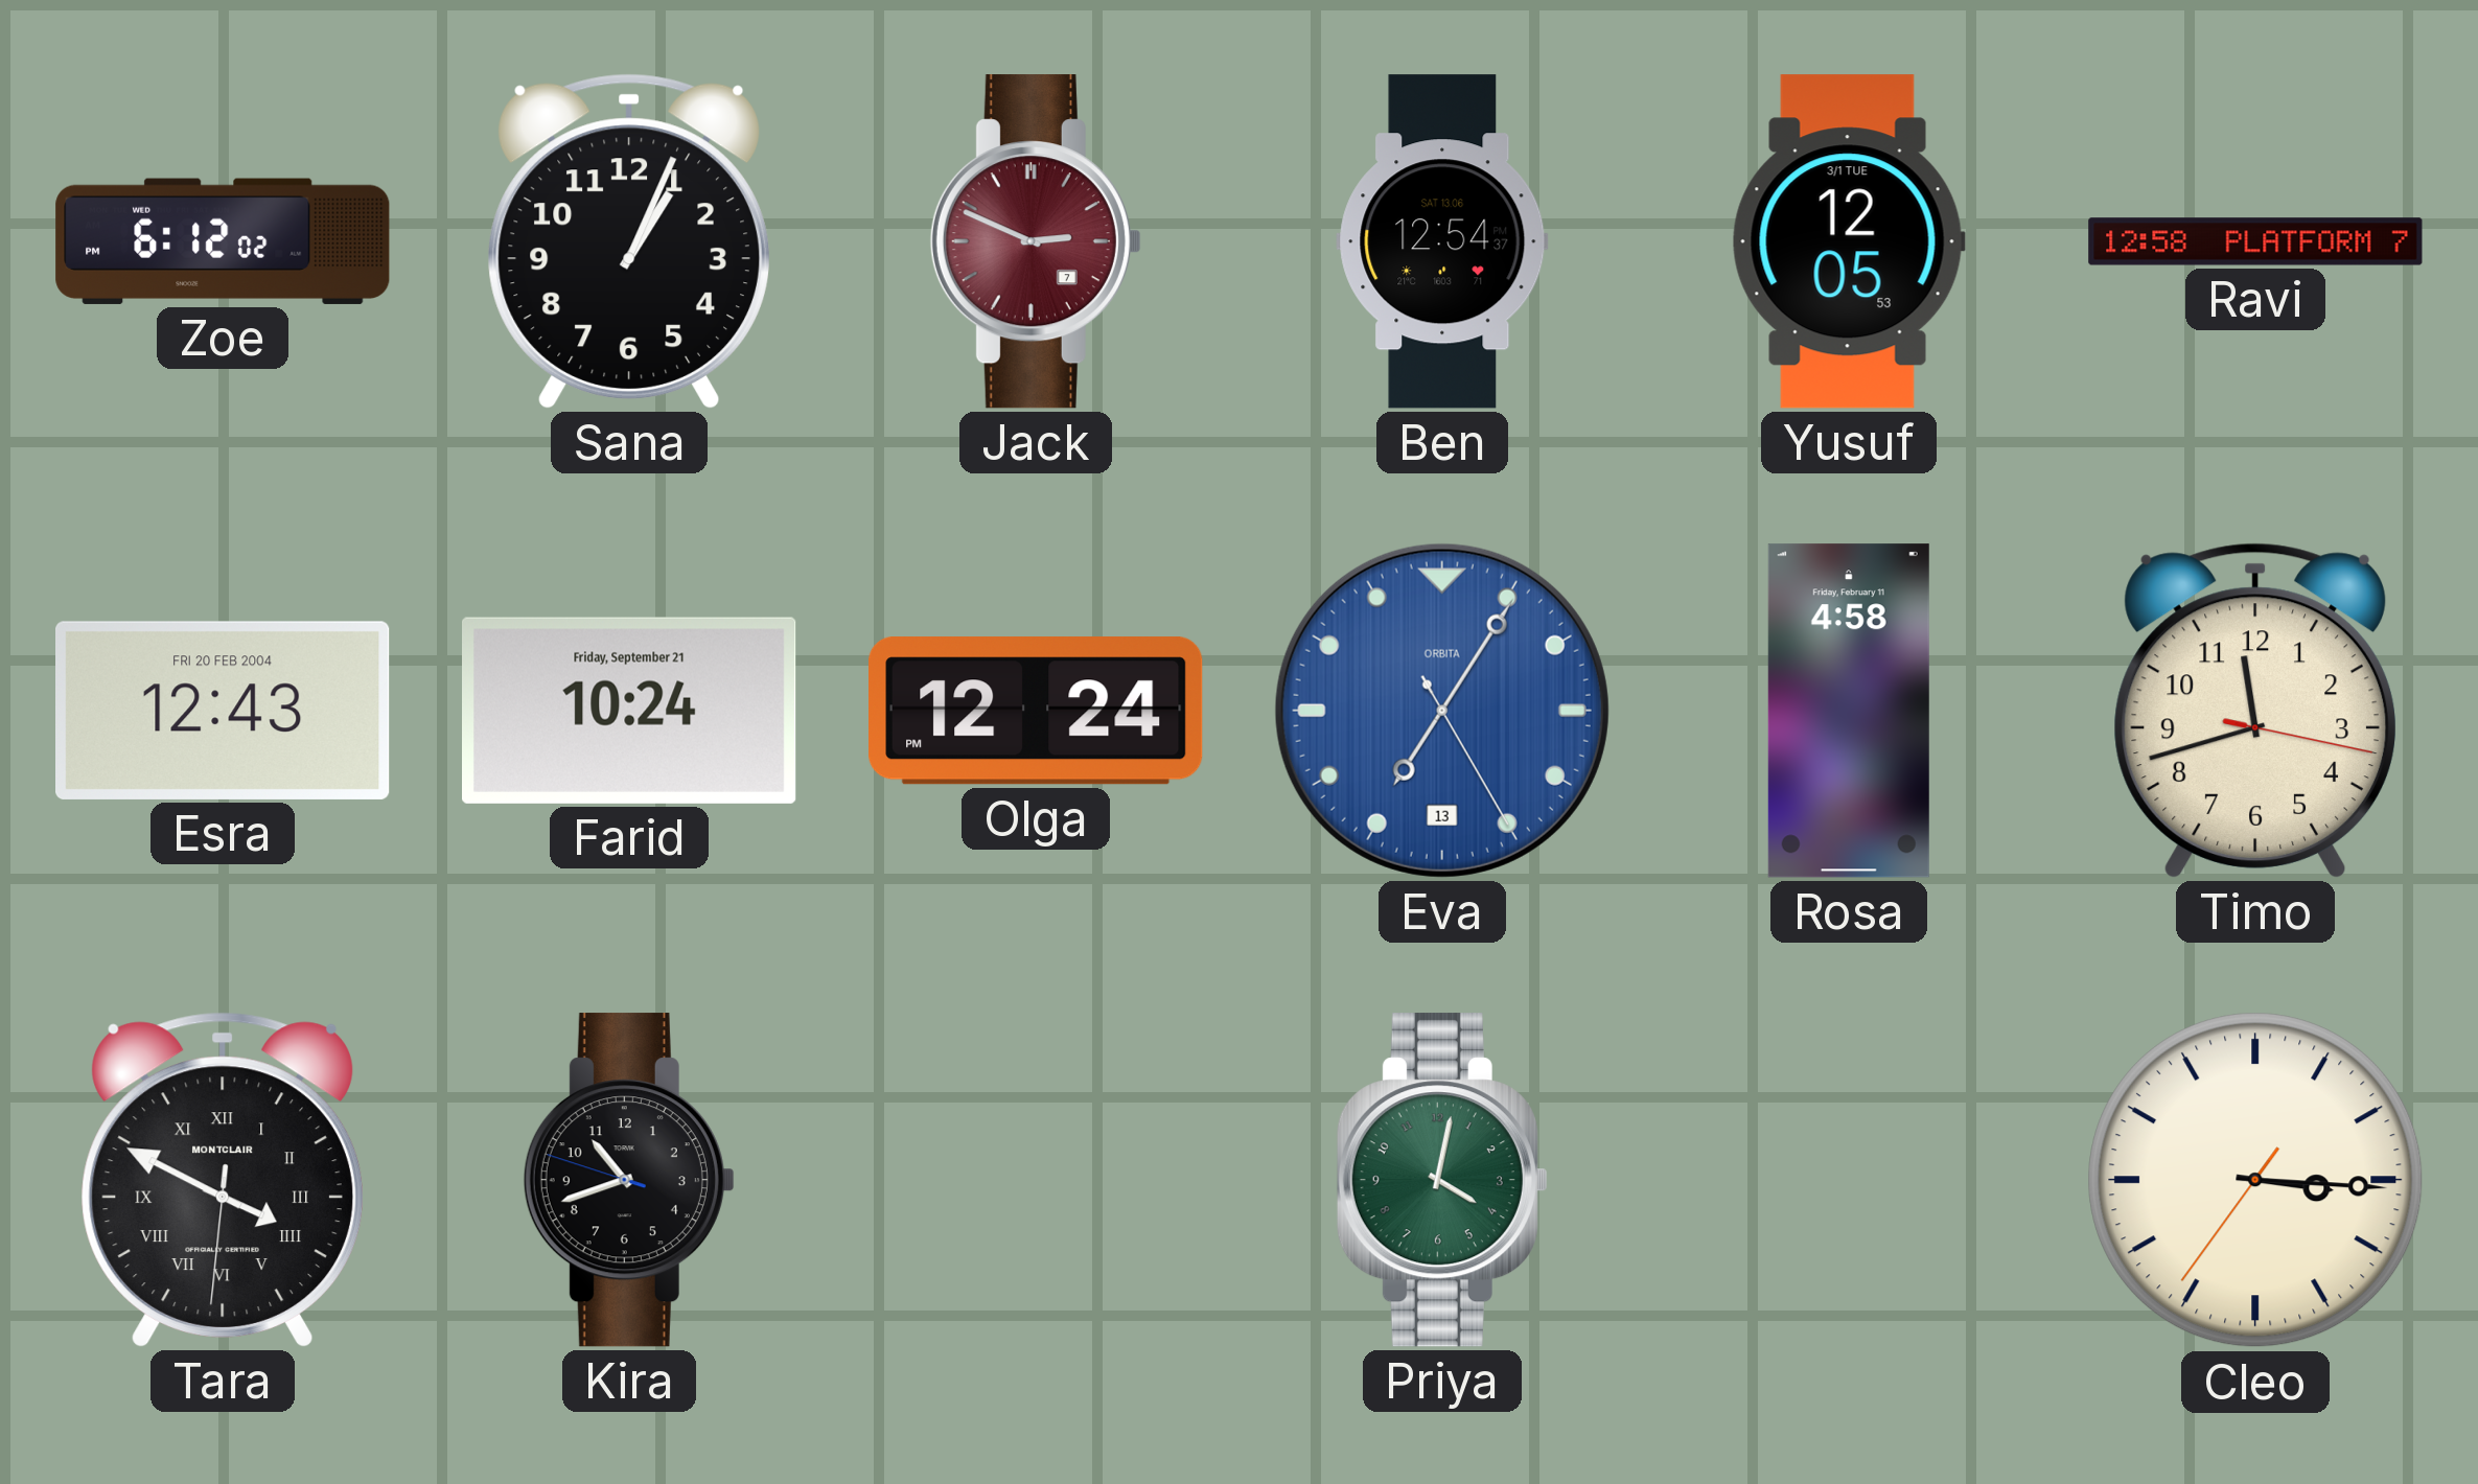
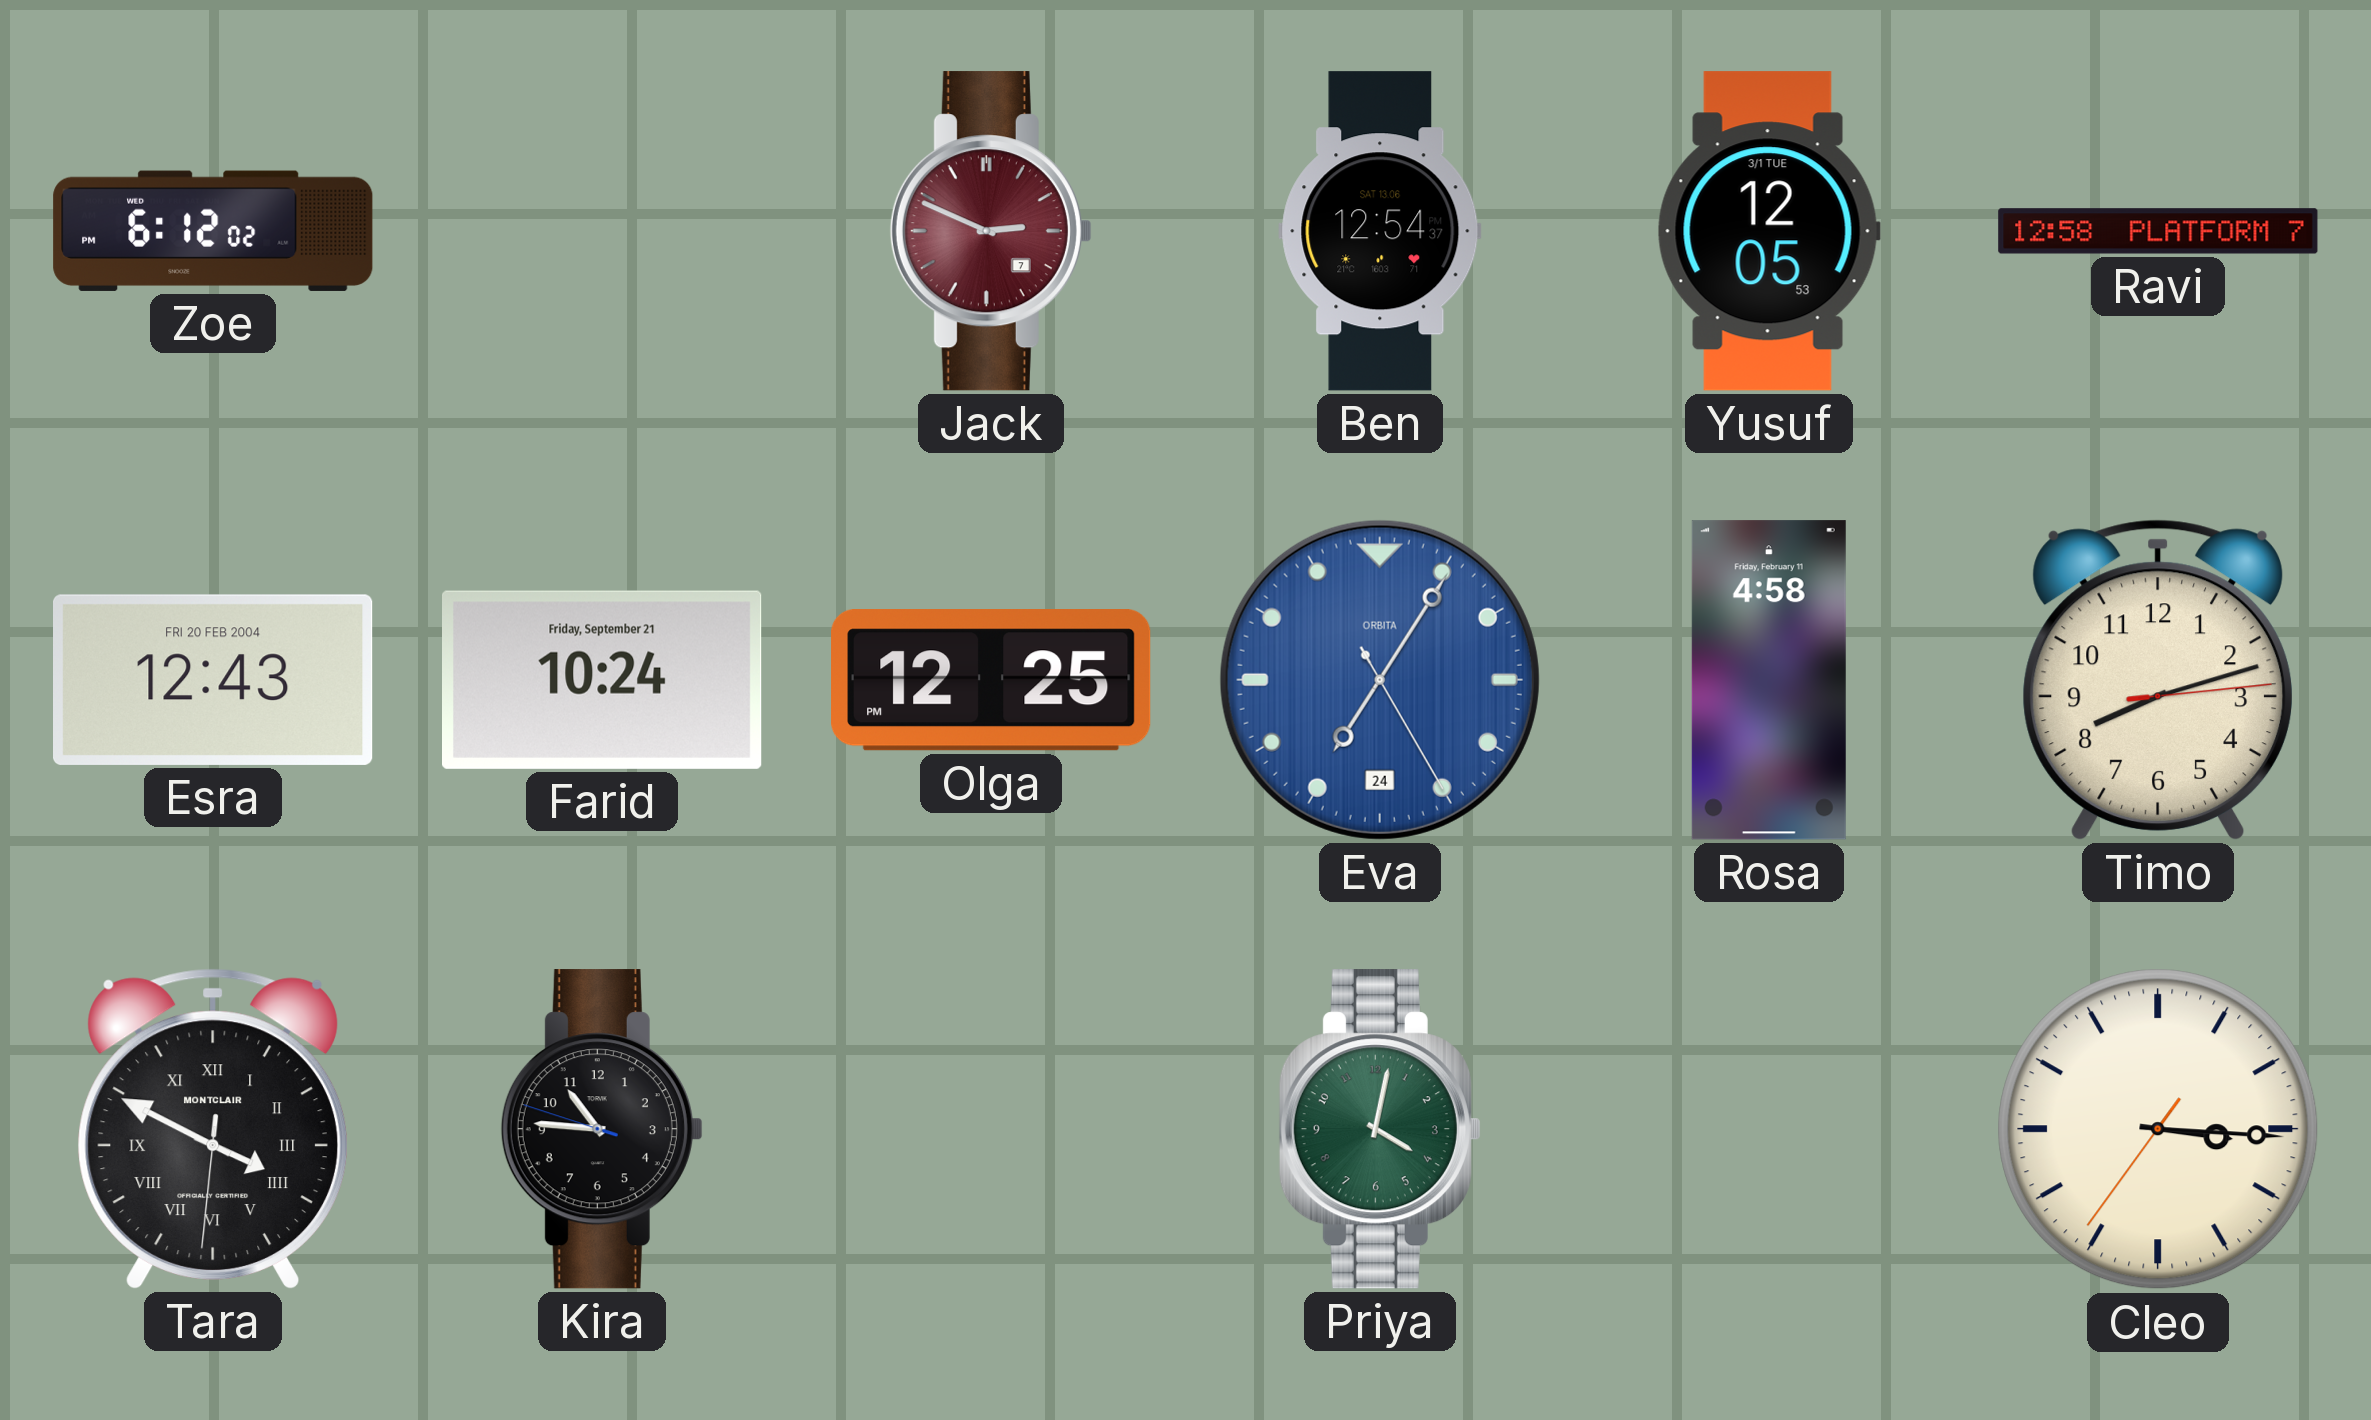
Sana: 1:04 -> none
Olga: 12:24 -> 12:25
Eva date: 13 -> 24
Timo: 11:42 -> 8:12
Kira: 10:41 -> 10:45
